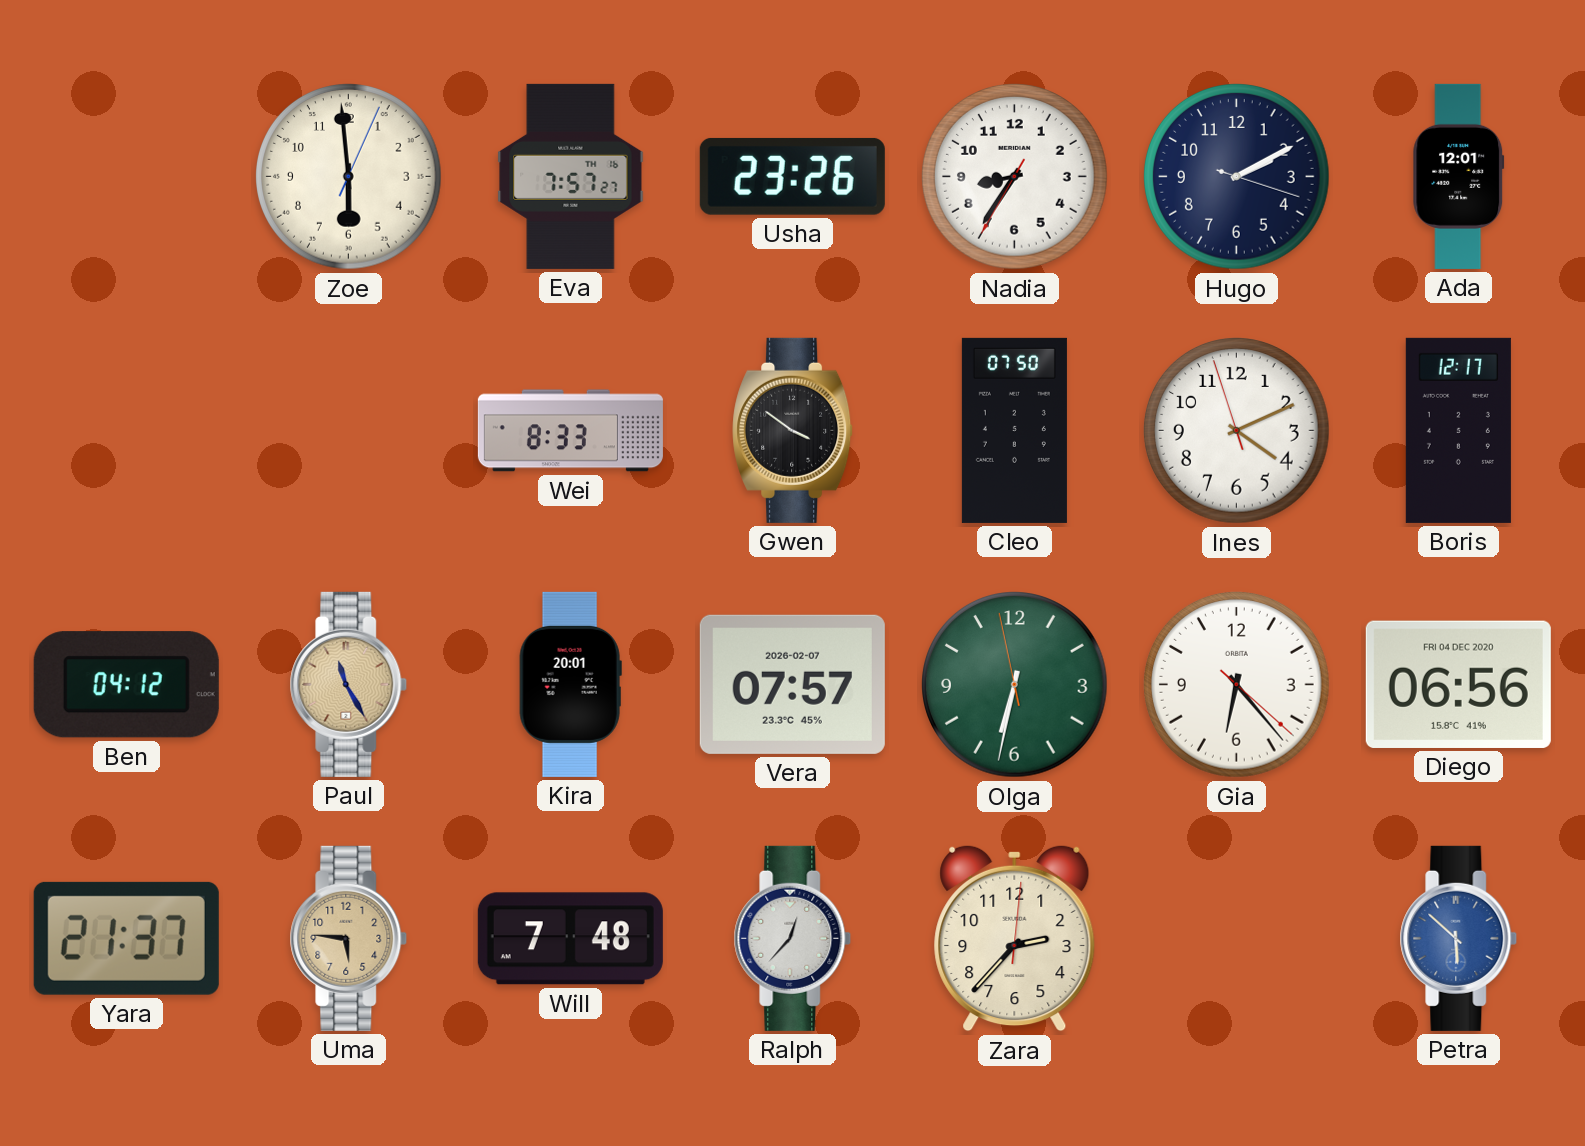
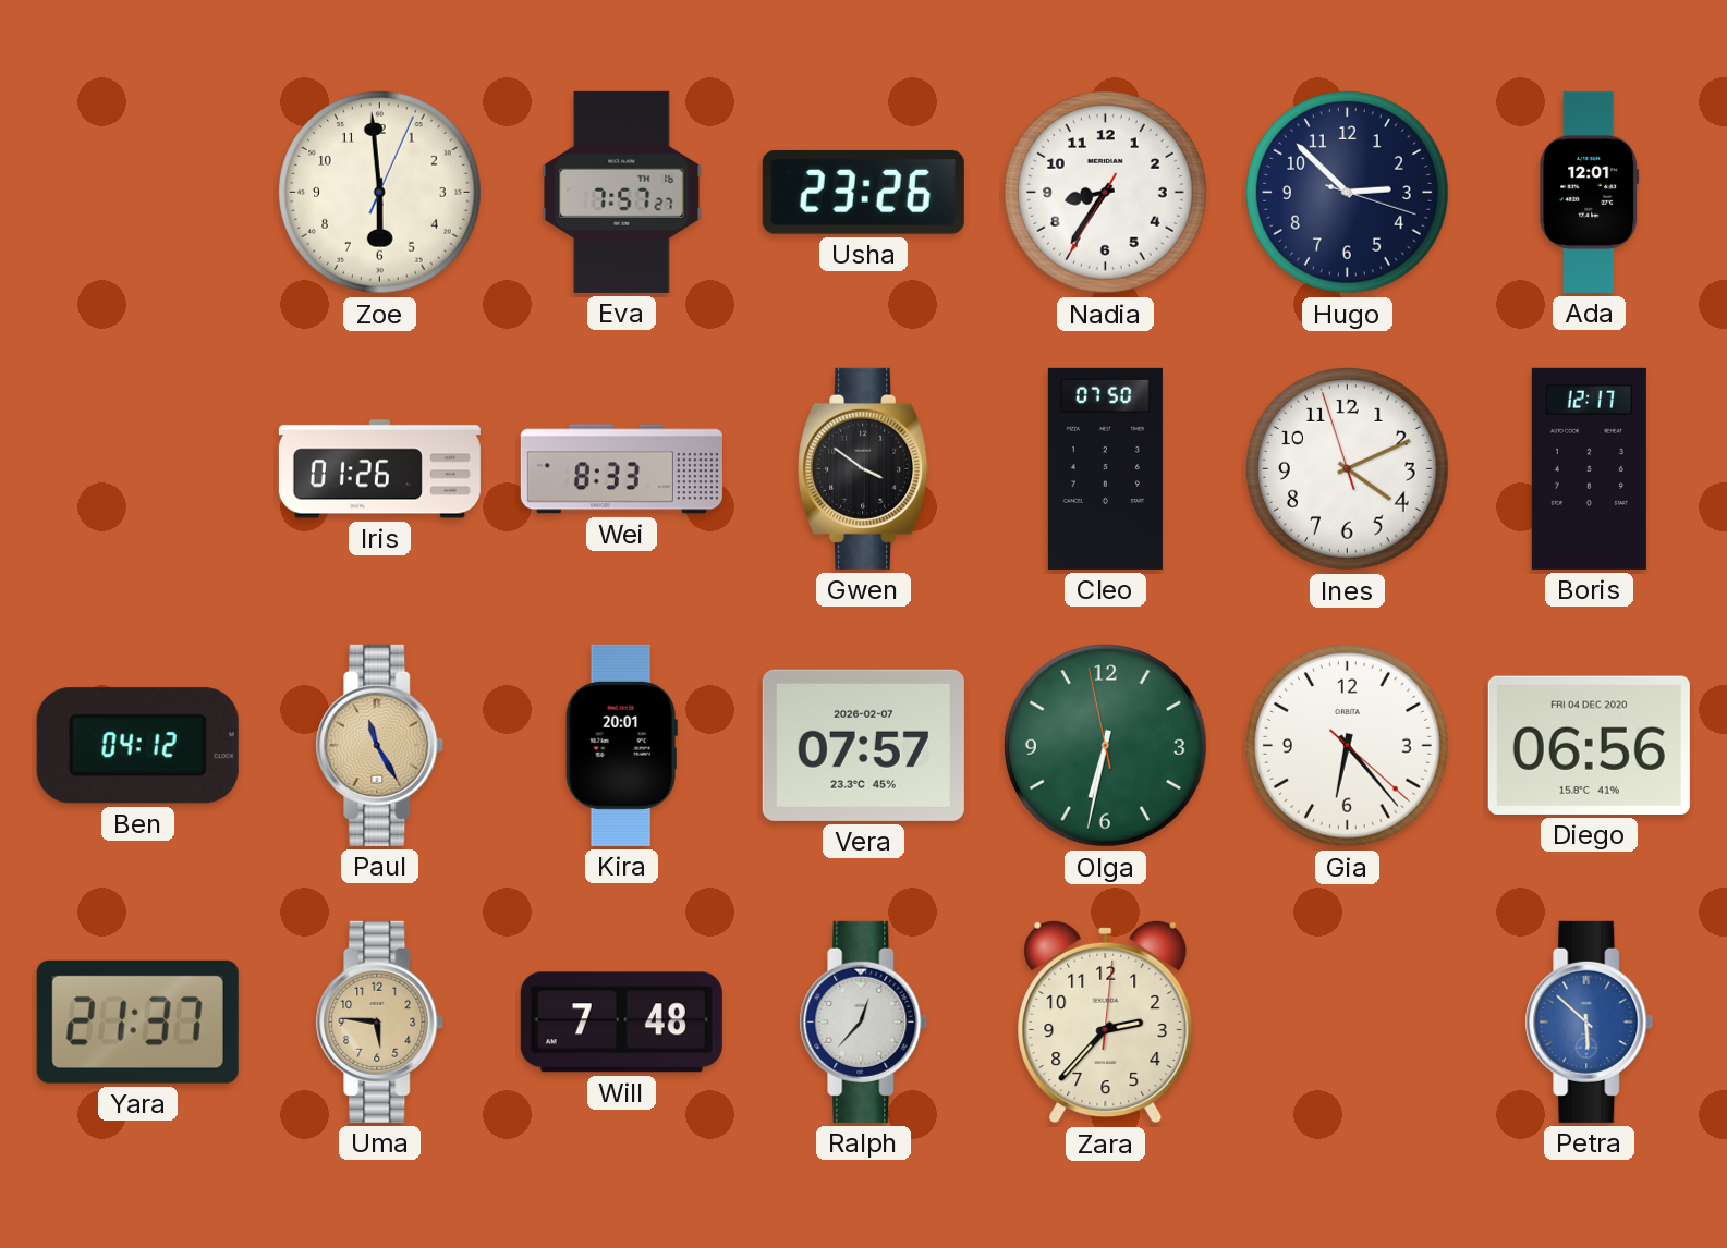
Hugo: 2:10 -> 2:52
Iris: none -> 01:26
